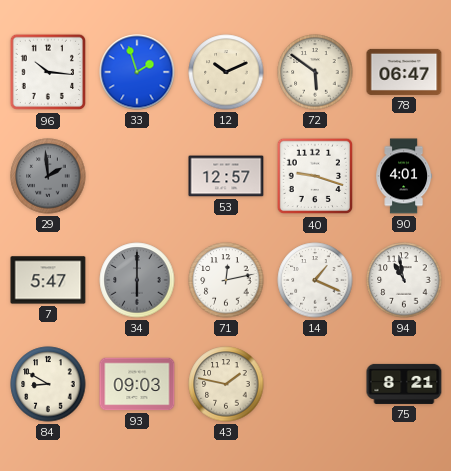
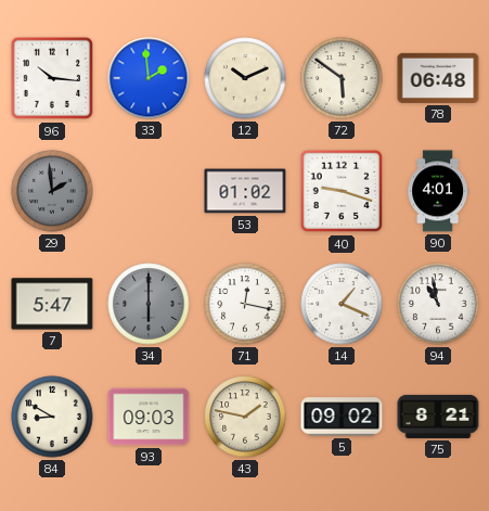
33: 1:57 -> 1:59
78: 06:47 -> 06:48
53: 12:57 -> 01:02
71: 12:13 -> 12:17
5: none -> 09:02
